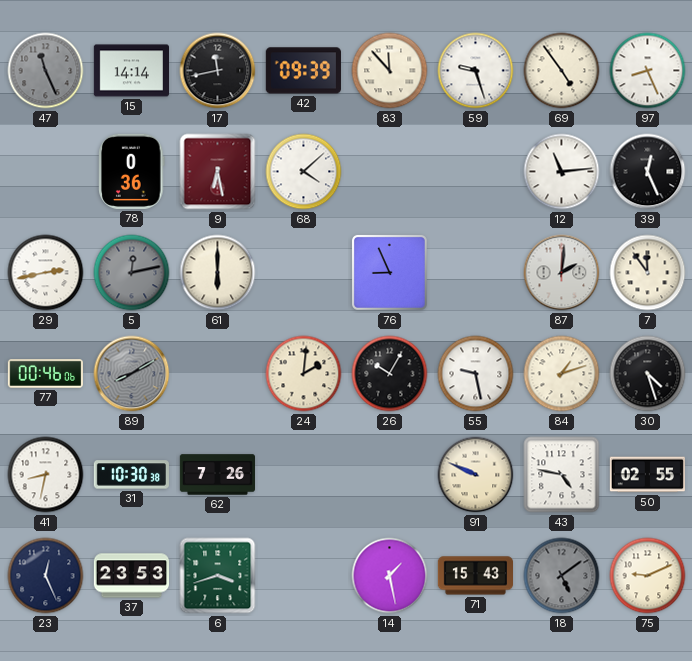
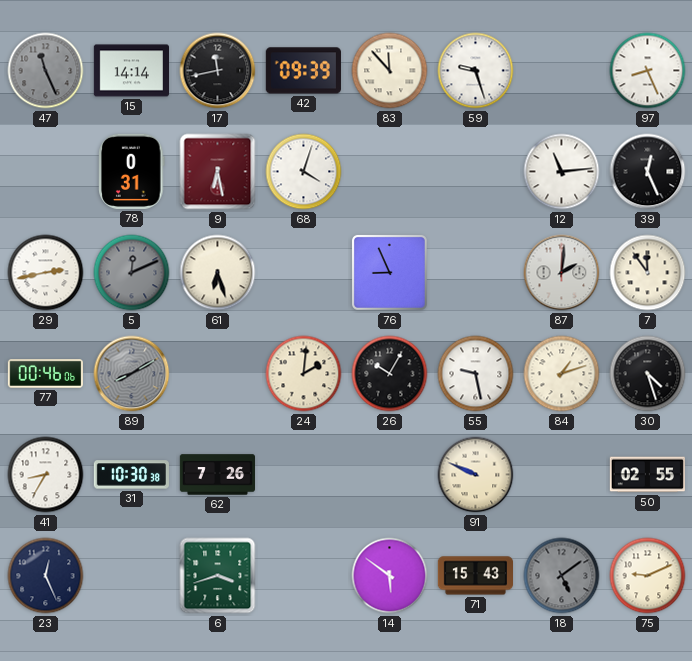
69: 4:54 -> none
78: 0:36 -> 0:31
68: 4:08 -> 4:03
5: 12:13 -> 12:11
61: 6:00 -> 6:27
41: 8:32 -> 8:35
43: 4:47 -> none
37: 23:53 -> none
14: 1:28 -> 5:51
